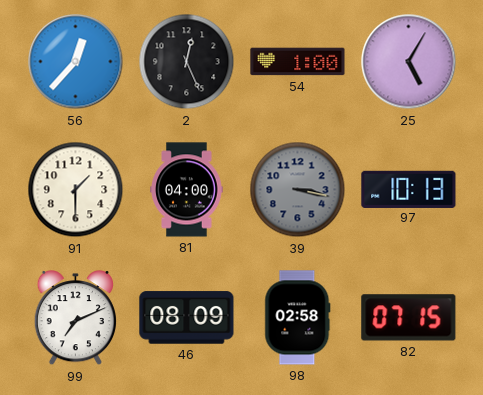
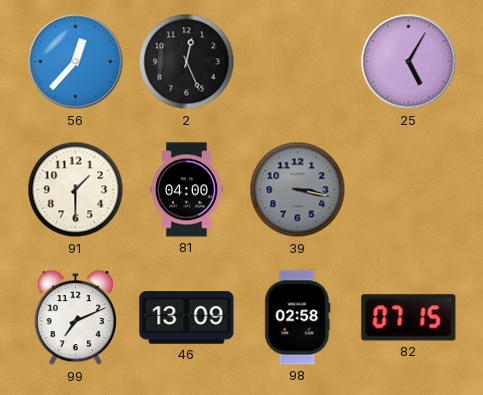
54: 1:00 -> none
97: 10:13 -> none
46: 08:09 -> 13:09
